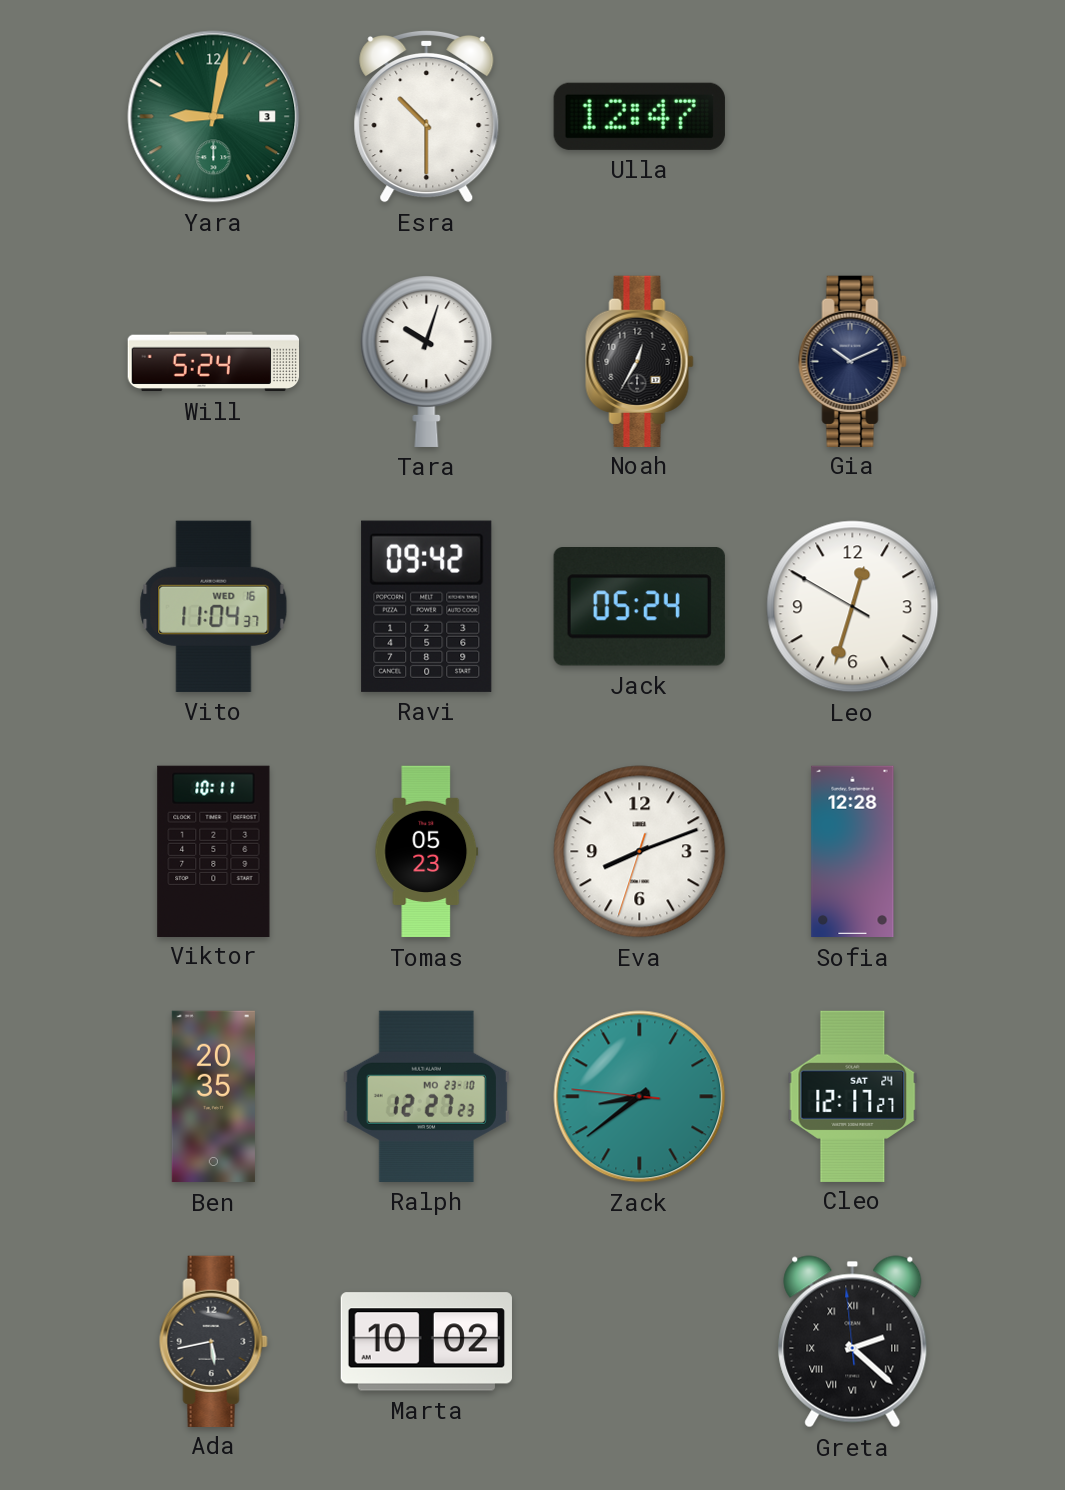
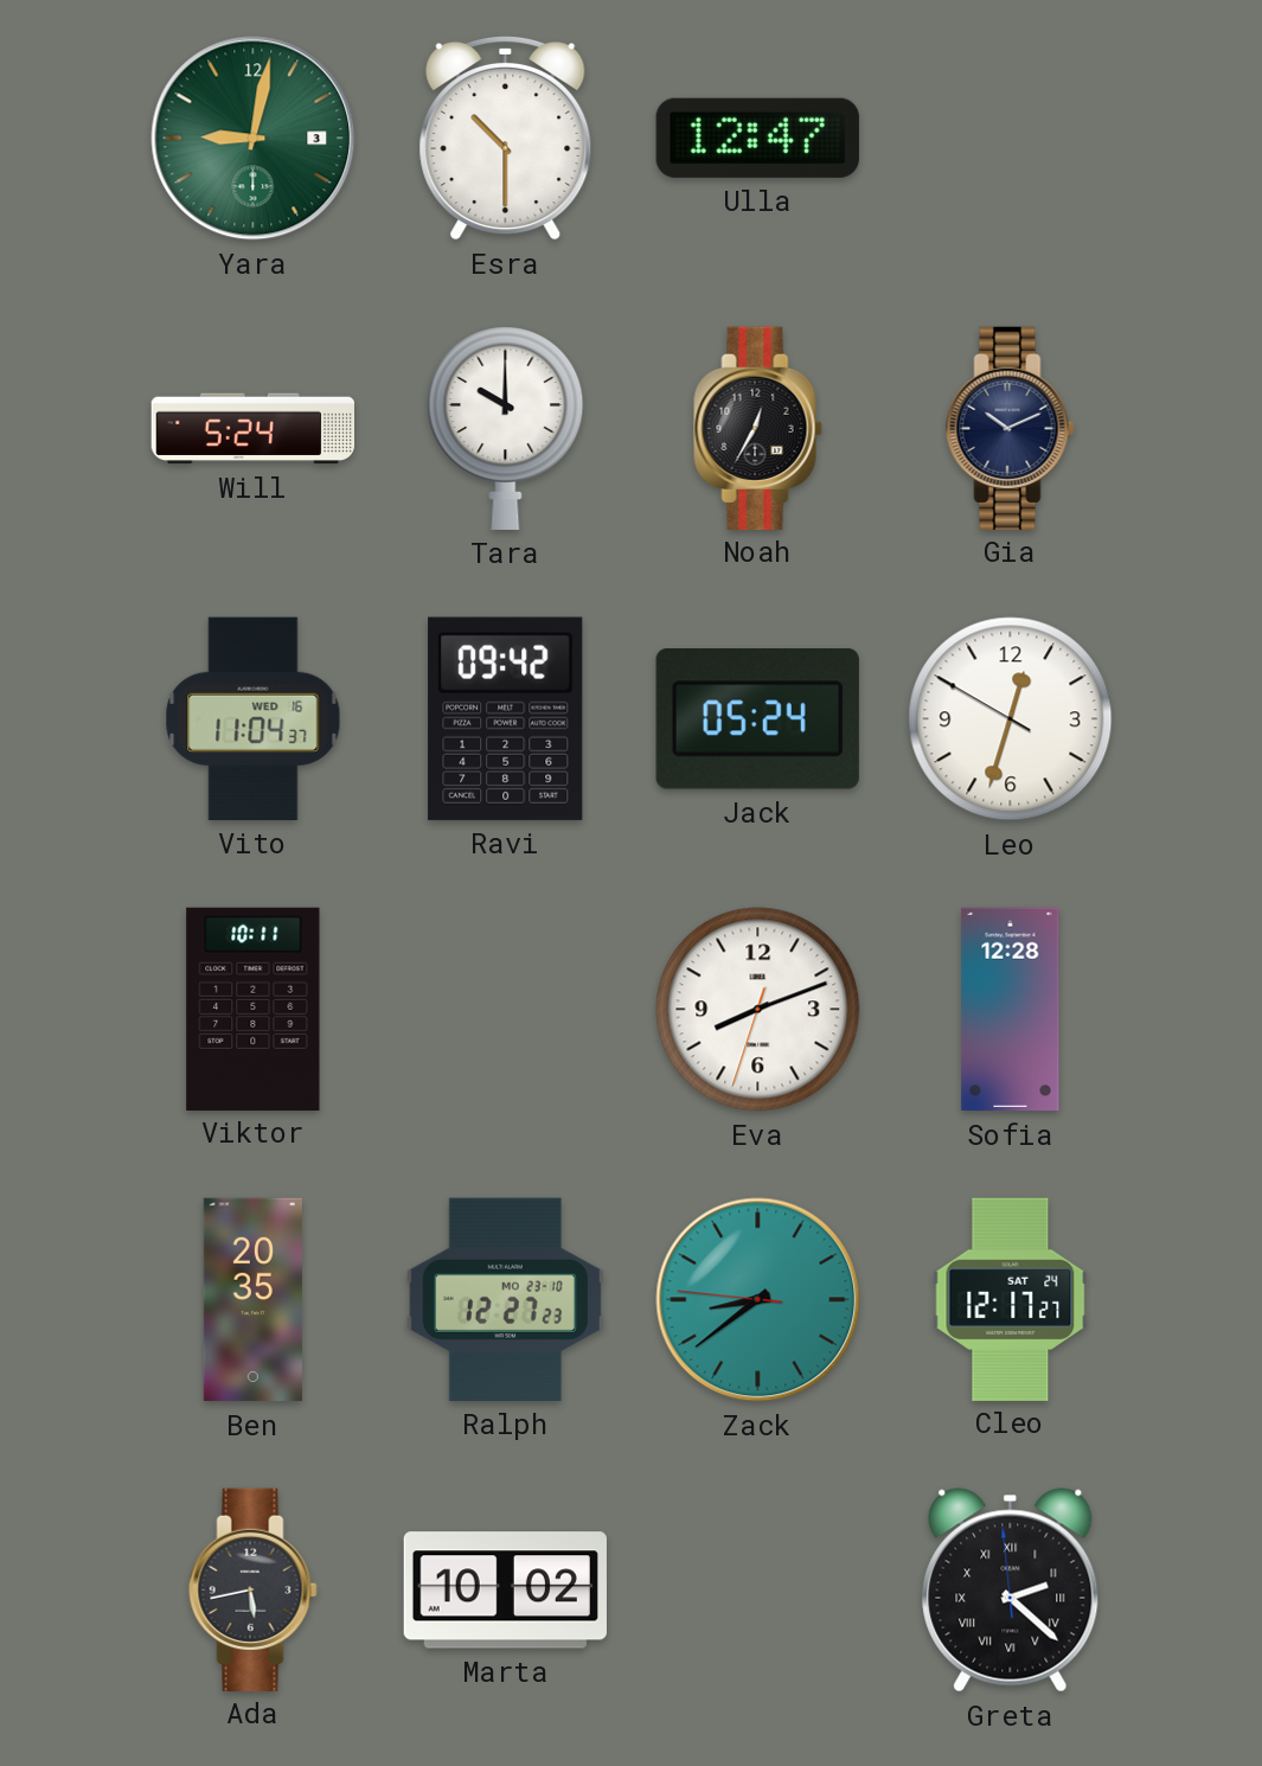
Tara: 10:03 -> 10:00
Tomas: 05:23 -> none
